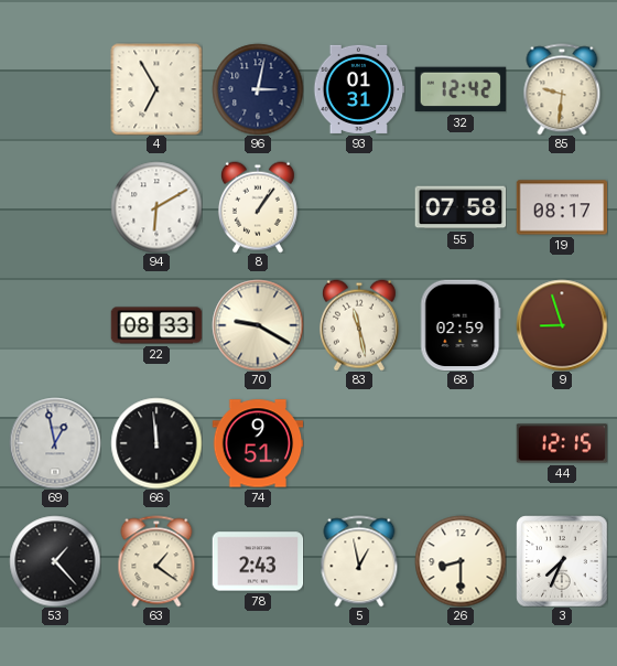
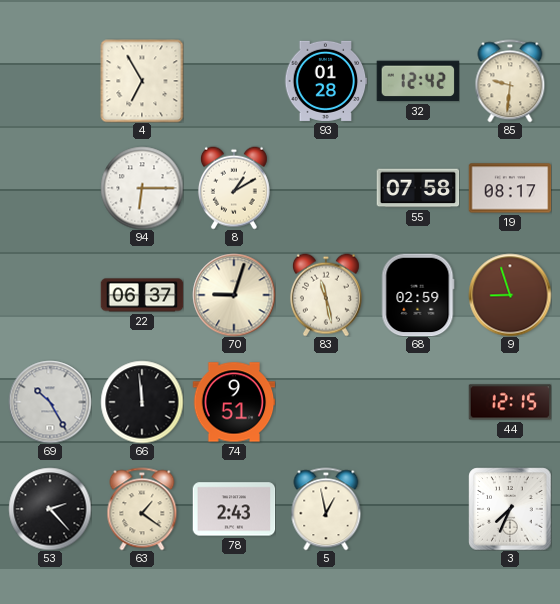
96: 3:02 -> none
93: 01:31 -> 01:28
94: 6:10 -> 6:15
8: 1:06 -> 1:10
22: 08:33 -> 06:37
70: 9:20 -> 9:03
69: 12:58 -> 10:25
53: 1:23 -> 2:23
26: 8:30 -> none
